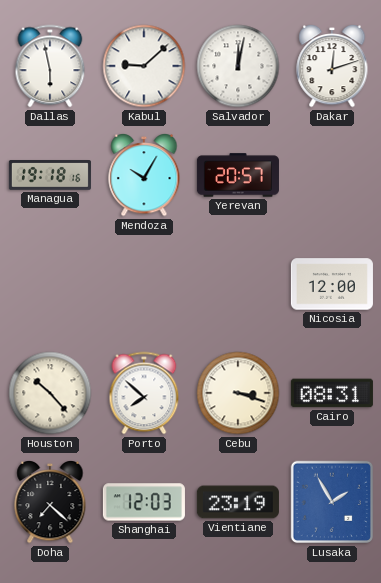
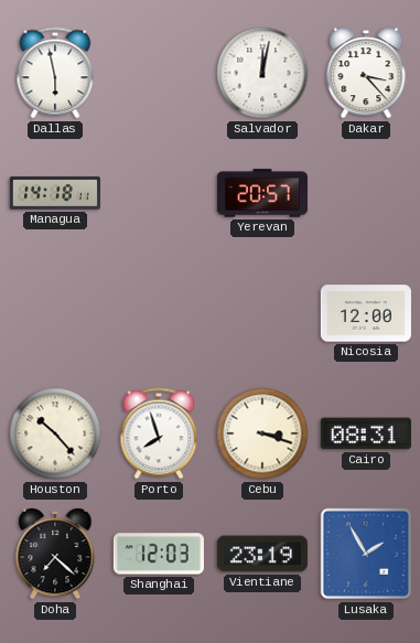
Kabul: 9:08 -> none
Dakar: 12:12 -> 3:23
Managua: 19:18 -> 14:18
Mendoza: 10:05 -> none
Porto: 7:52 -> 7:57
